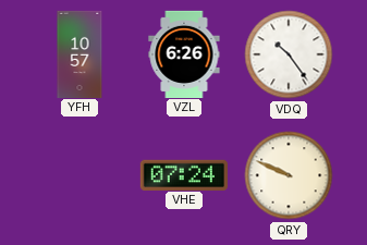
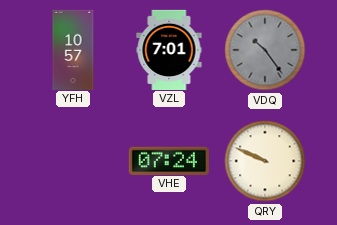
VZL: 6:26 -> 7:01
VDQ dial: white -> grey
